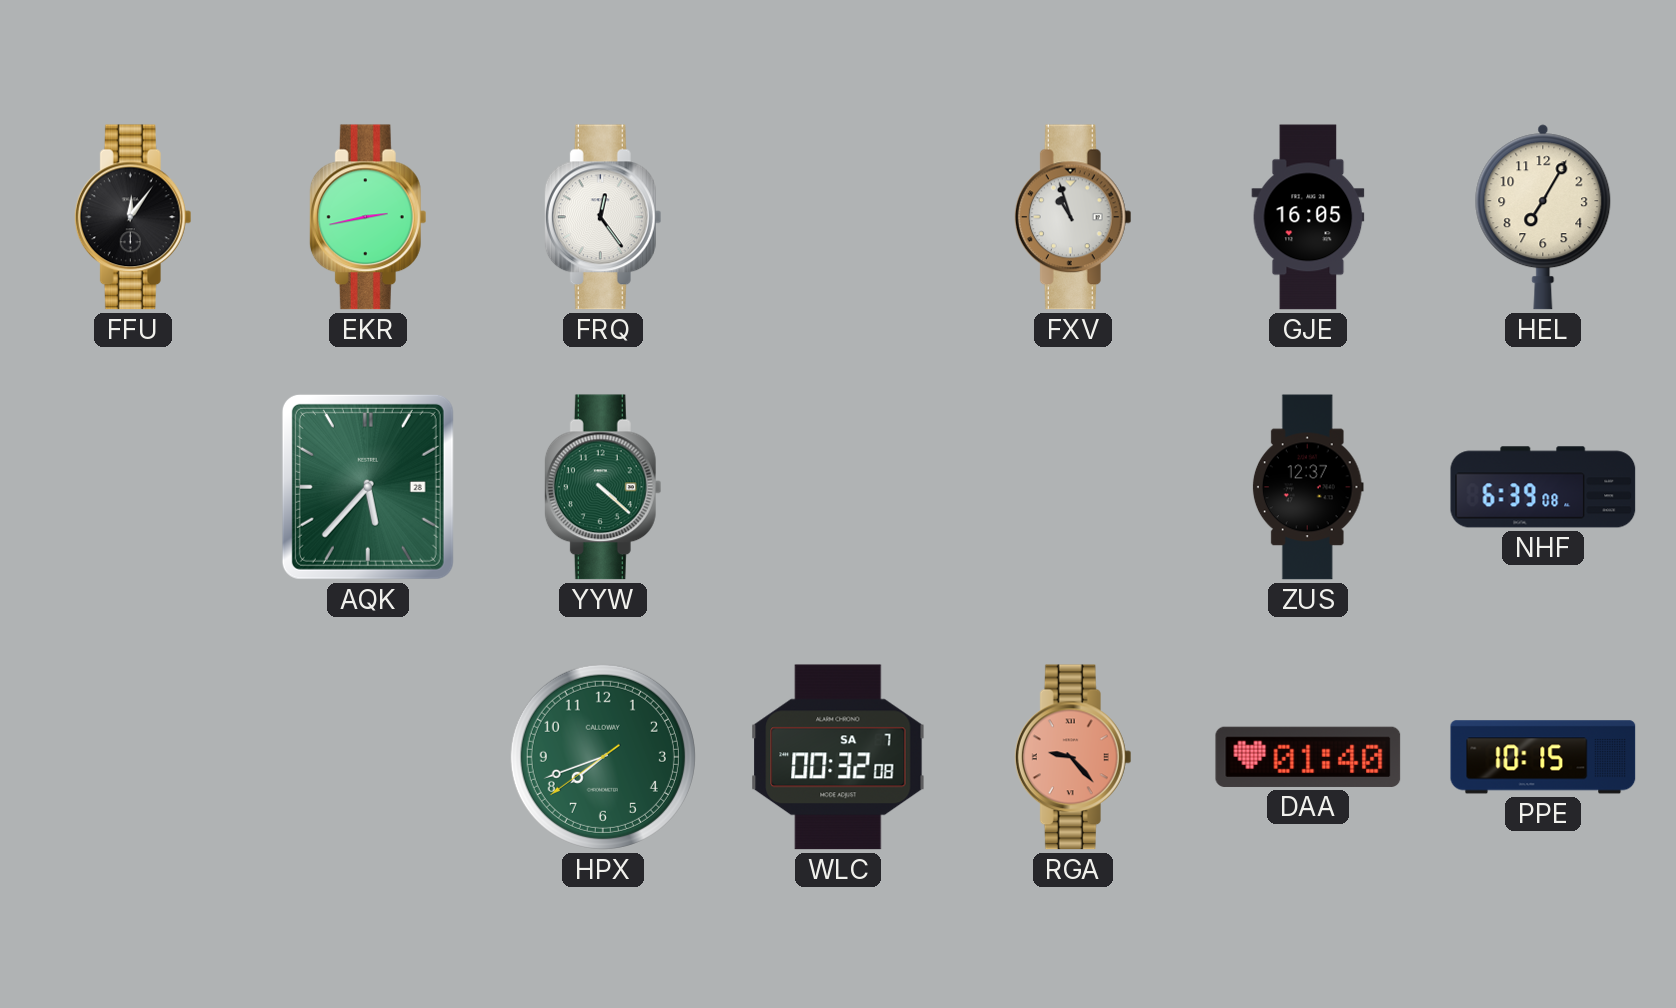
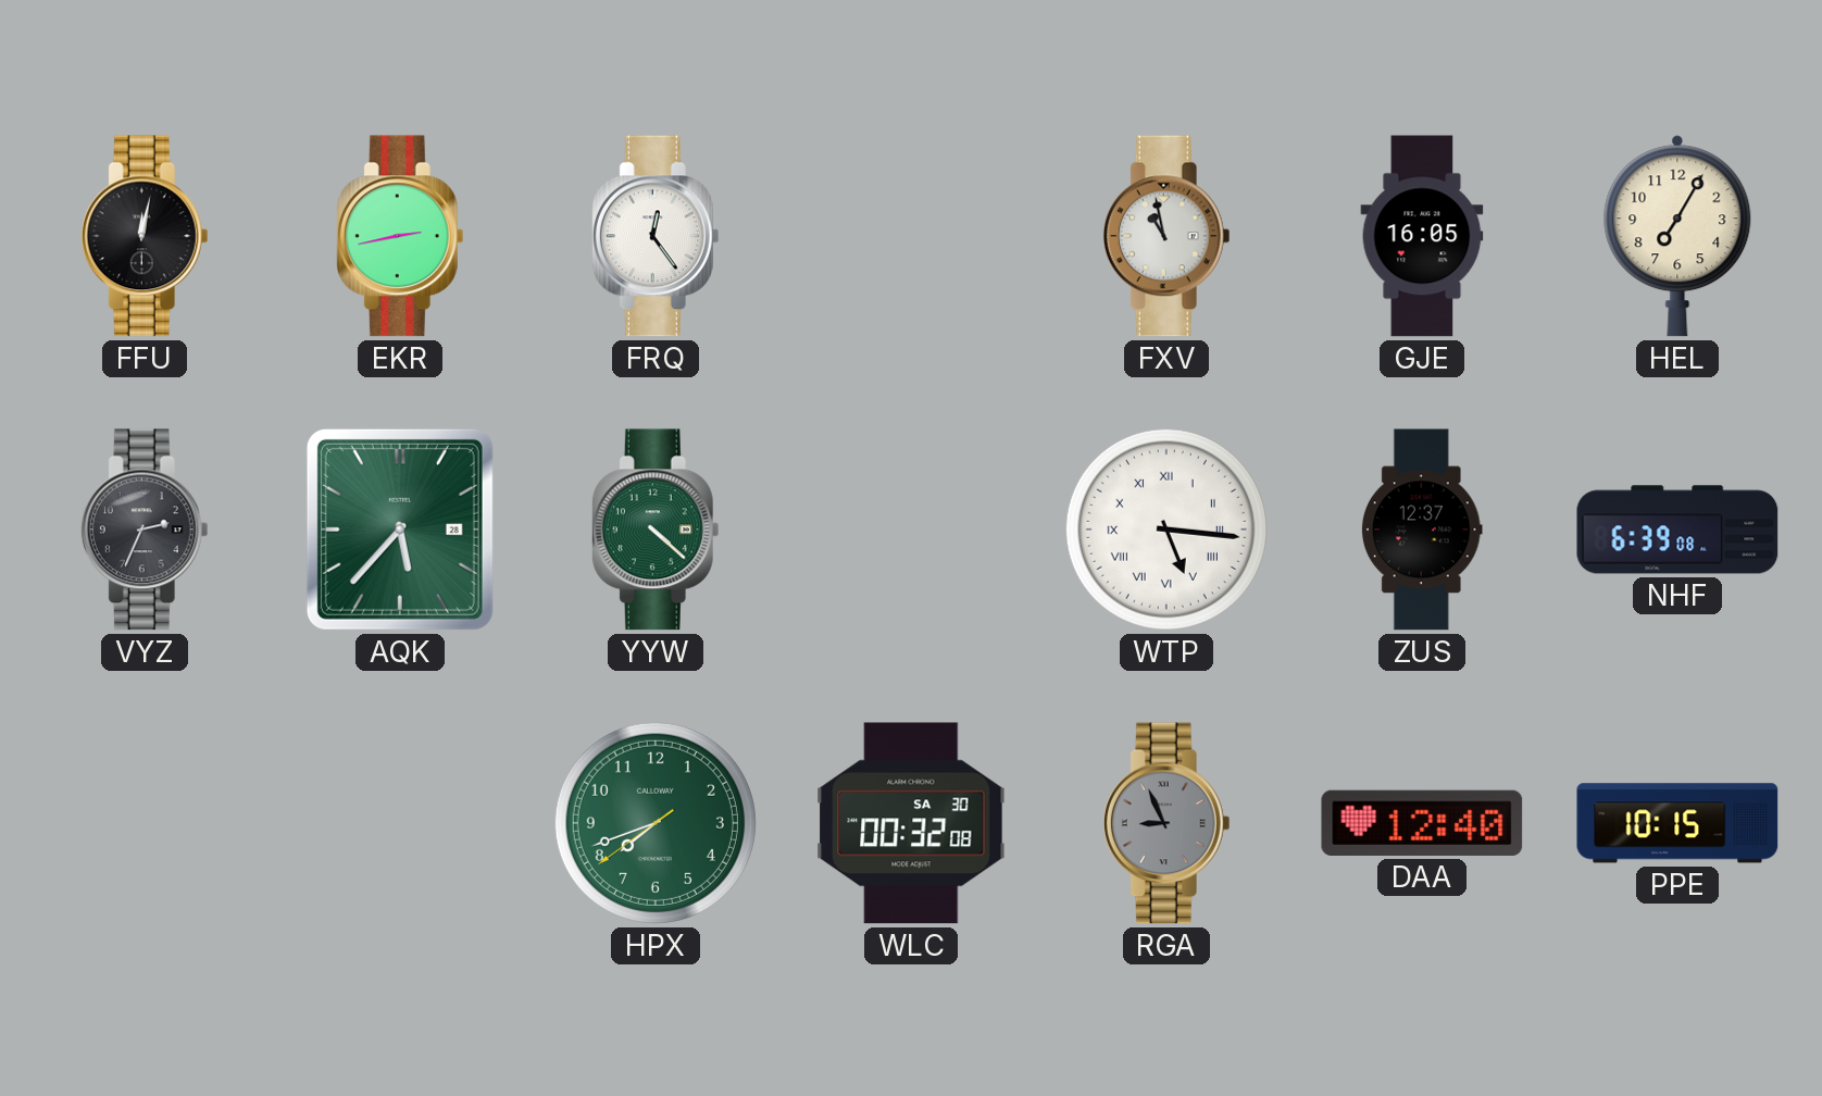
FFU: 12:06 -> 12:02
FXV: 10:57 -> 10:58
VYZ: none -> 2:34
WTP: none -> 5:16
WLC date: SA 7 -> SA 30
RGA: 9:23 -> 8:56
RGA dial: salmon -> grey
DAA: 01:40 -> 12:40
